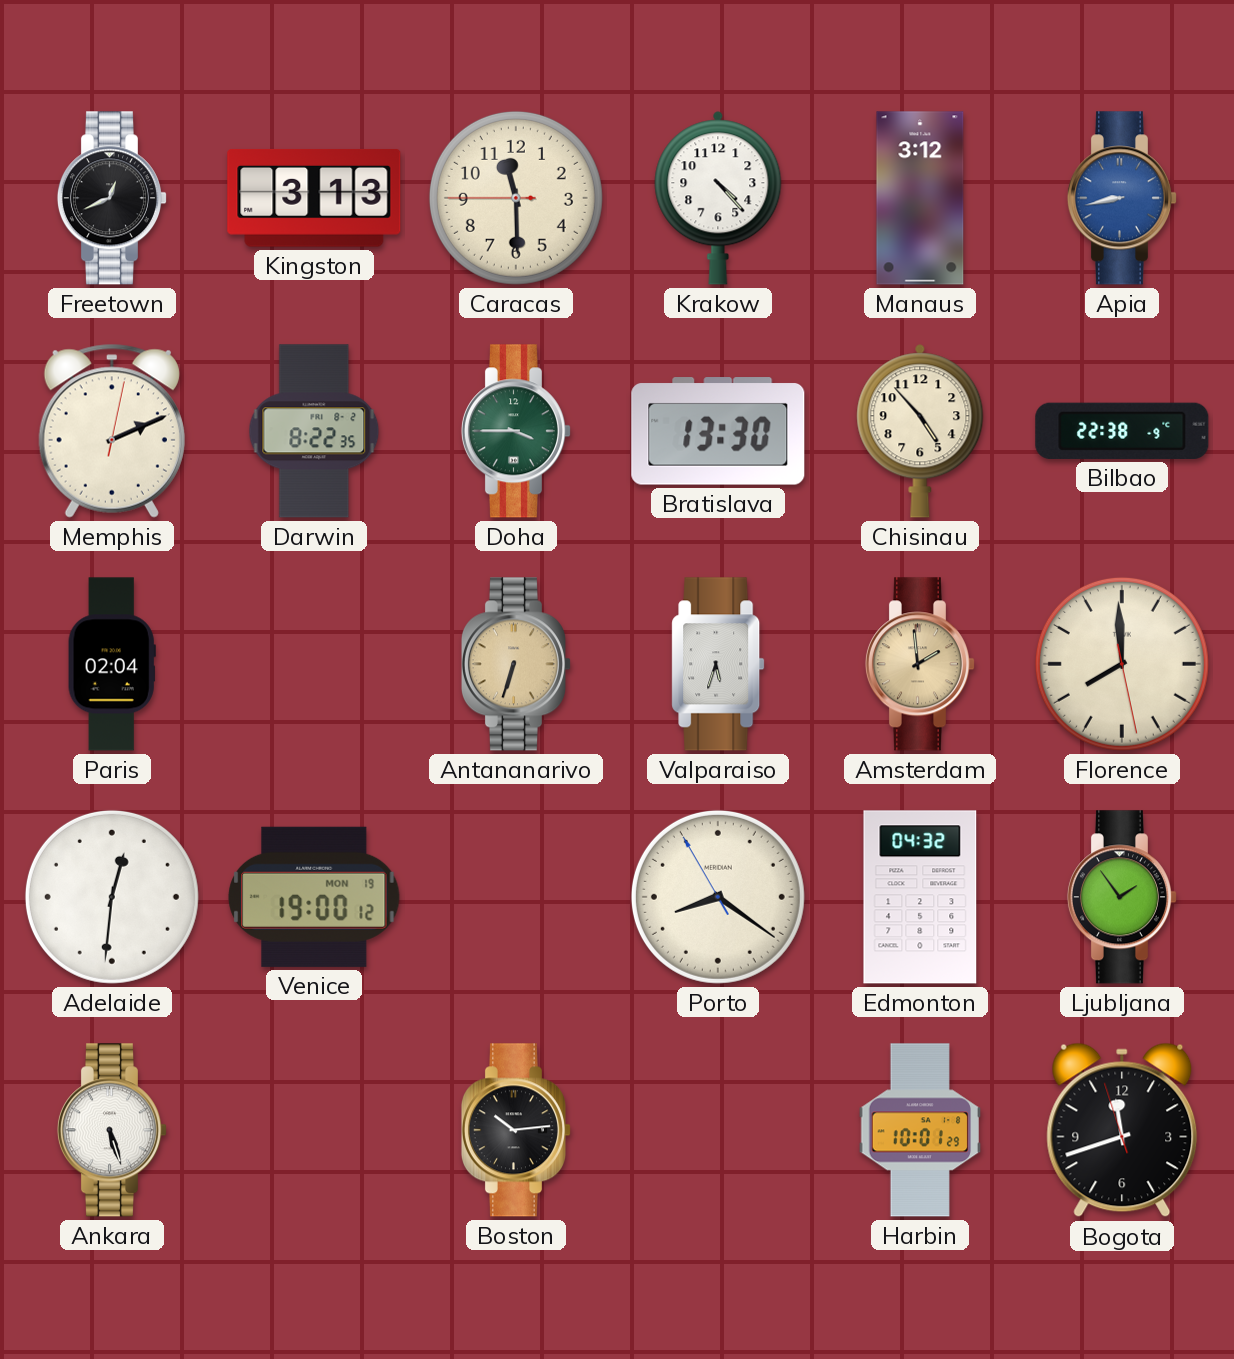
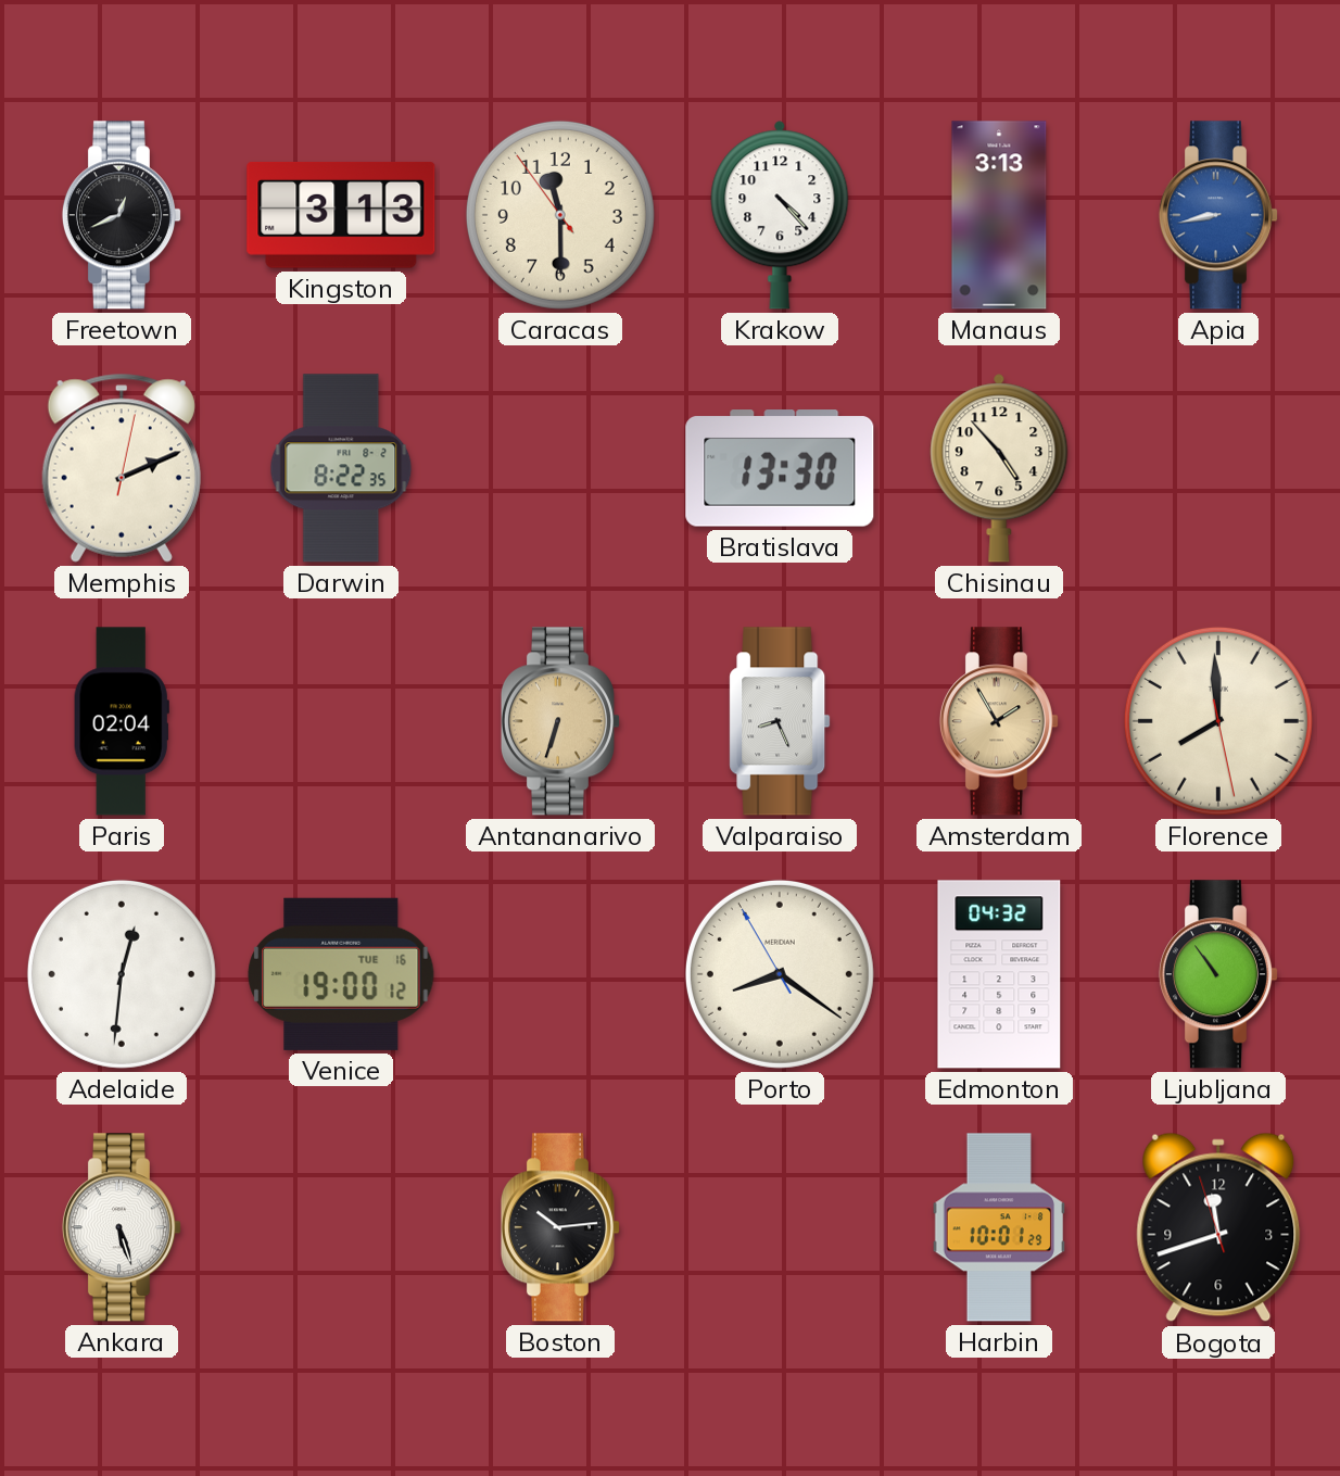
Caracas: 11:29:45 -> 11:29:54
Manaus: 3:12 -> 3:13
Doha: 3:45 -> none
Bilbao: 22:38 -> none
Valparaiso: 5:33 -> 8:26
Amsterdam: 1:59 -> 1:55
Venice date: MON 19 -> TUE 16
Ljubljana: 1:54 -> 10:54
